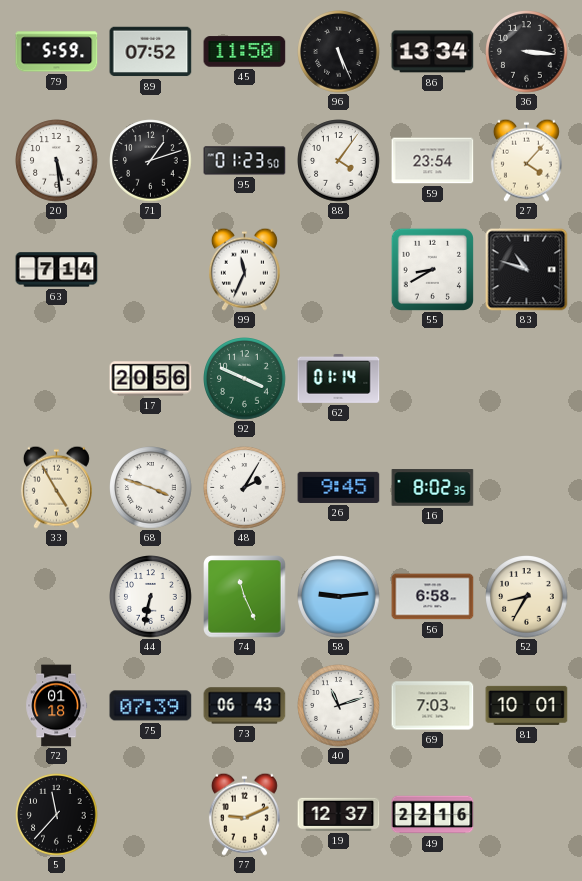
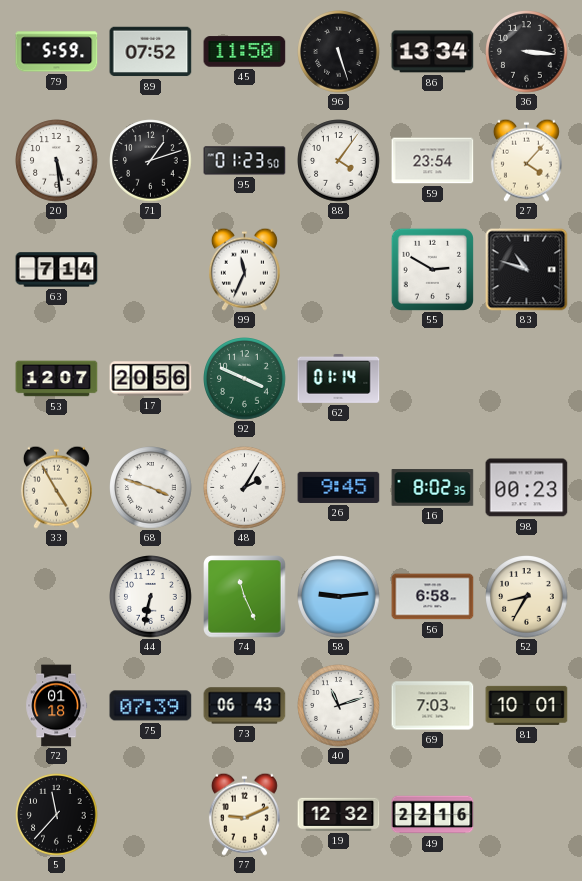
96: 5:26 -> 5:27
55: 8:40 -> 2:50
53: none -> 12:07
98: none -> 00:23
19: 12:37 -> 12:32
